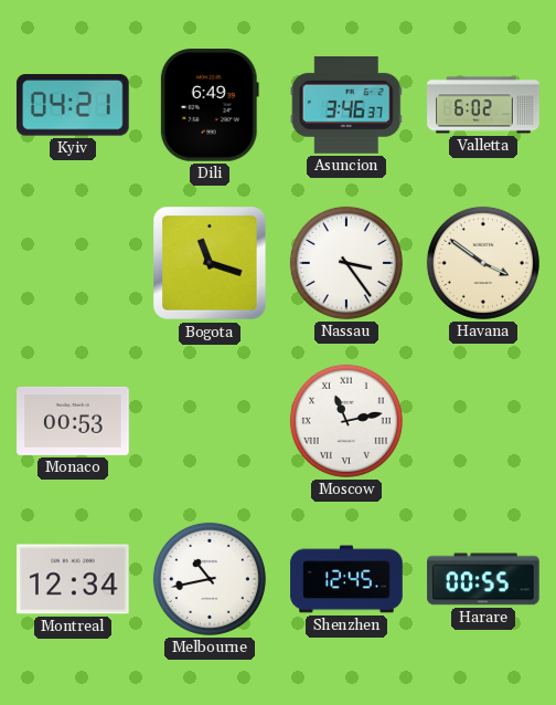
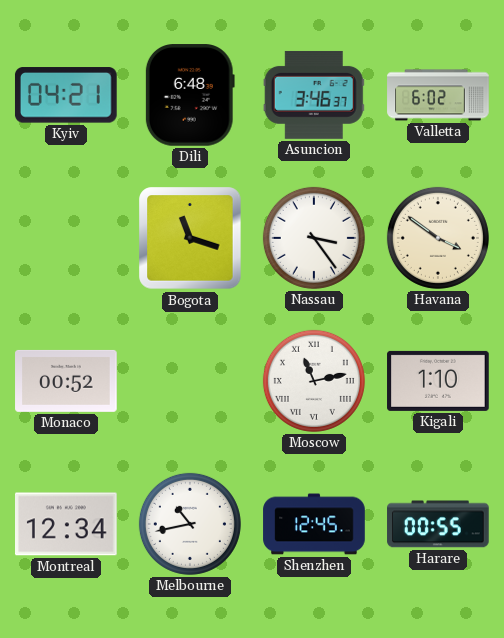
Dili: 6:49 -> 6:48
Monaco: 00:53 -> 00:52
Kigali: none -> 1:10
